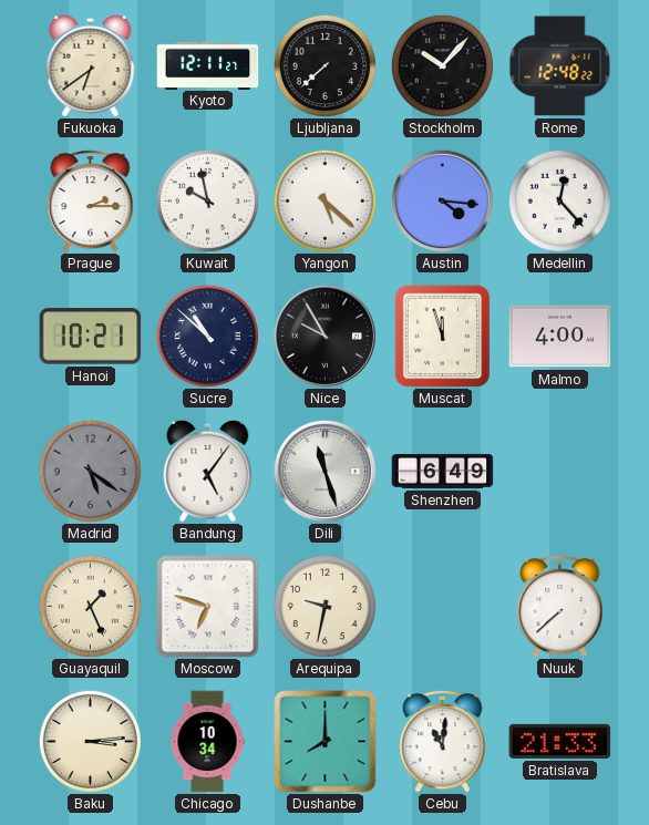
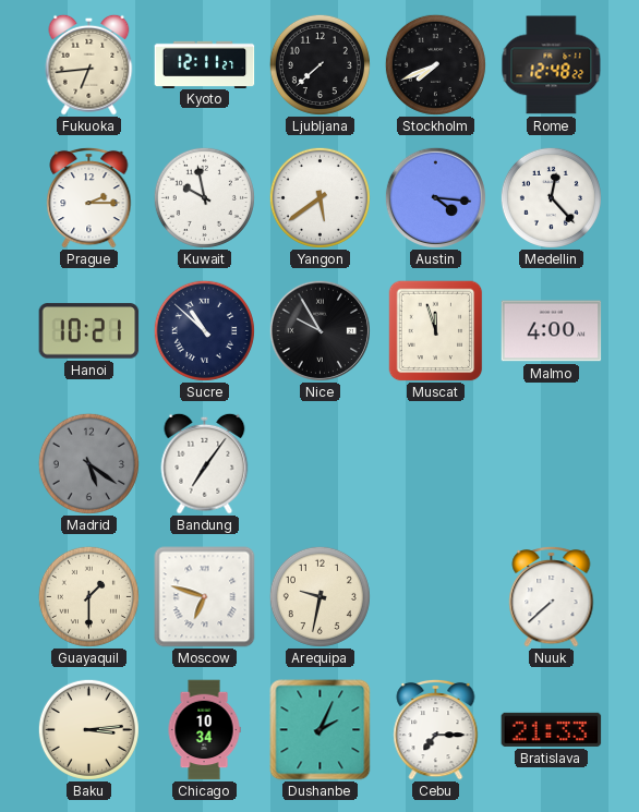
Fukuoka: 6:39 -> 6:44
Stockholm: 10:07 -> 7:41
Yangon: 5:22 -> 5:39
Bandung: 5:06 -> 7:06
Dili: 11:27 -> none
Shenzhen: 6:49 -> none
Guayaquil: 1:26 -> 1:30
Dushanbe: 8:00 -> 2:04
Cebu: 11:01 -> 7:15
